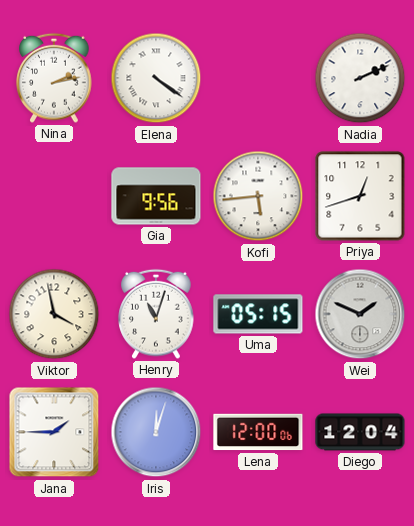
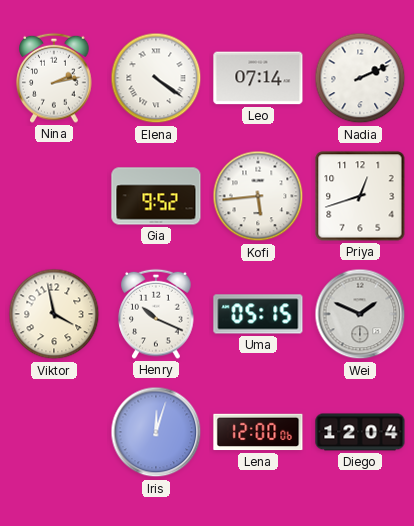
Leo: none -> 07:14
Gia: 9:56 -> 9:52
Henry: 11:03 -> 10:19
Jana: 1:45 -> none
